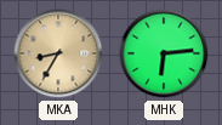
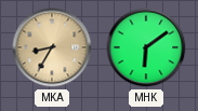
MHK: 6:14 -> 6:09
